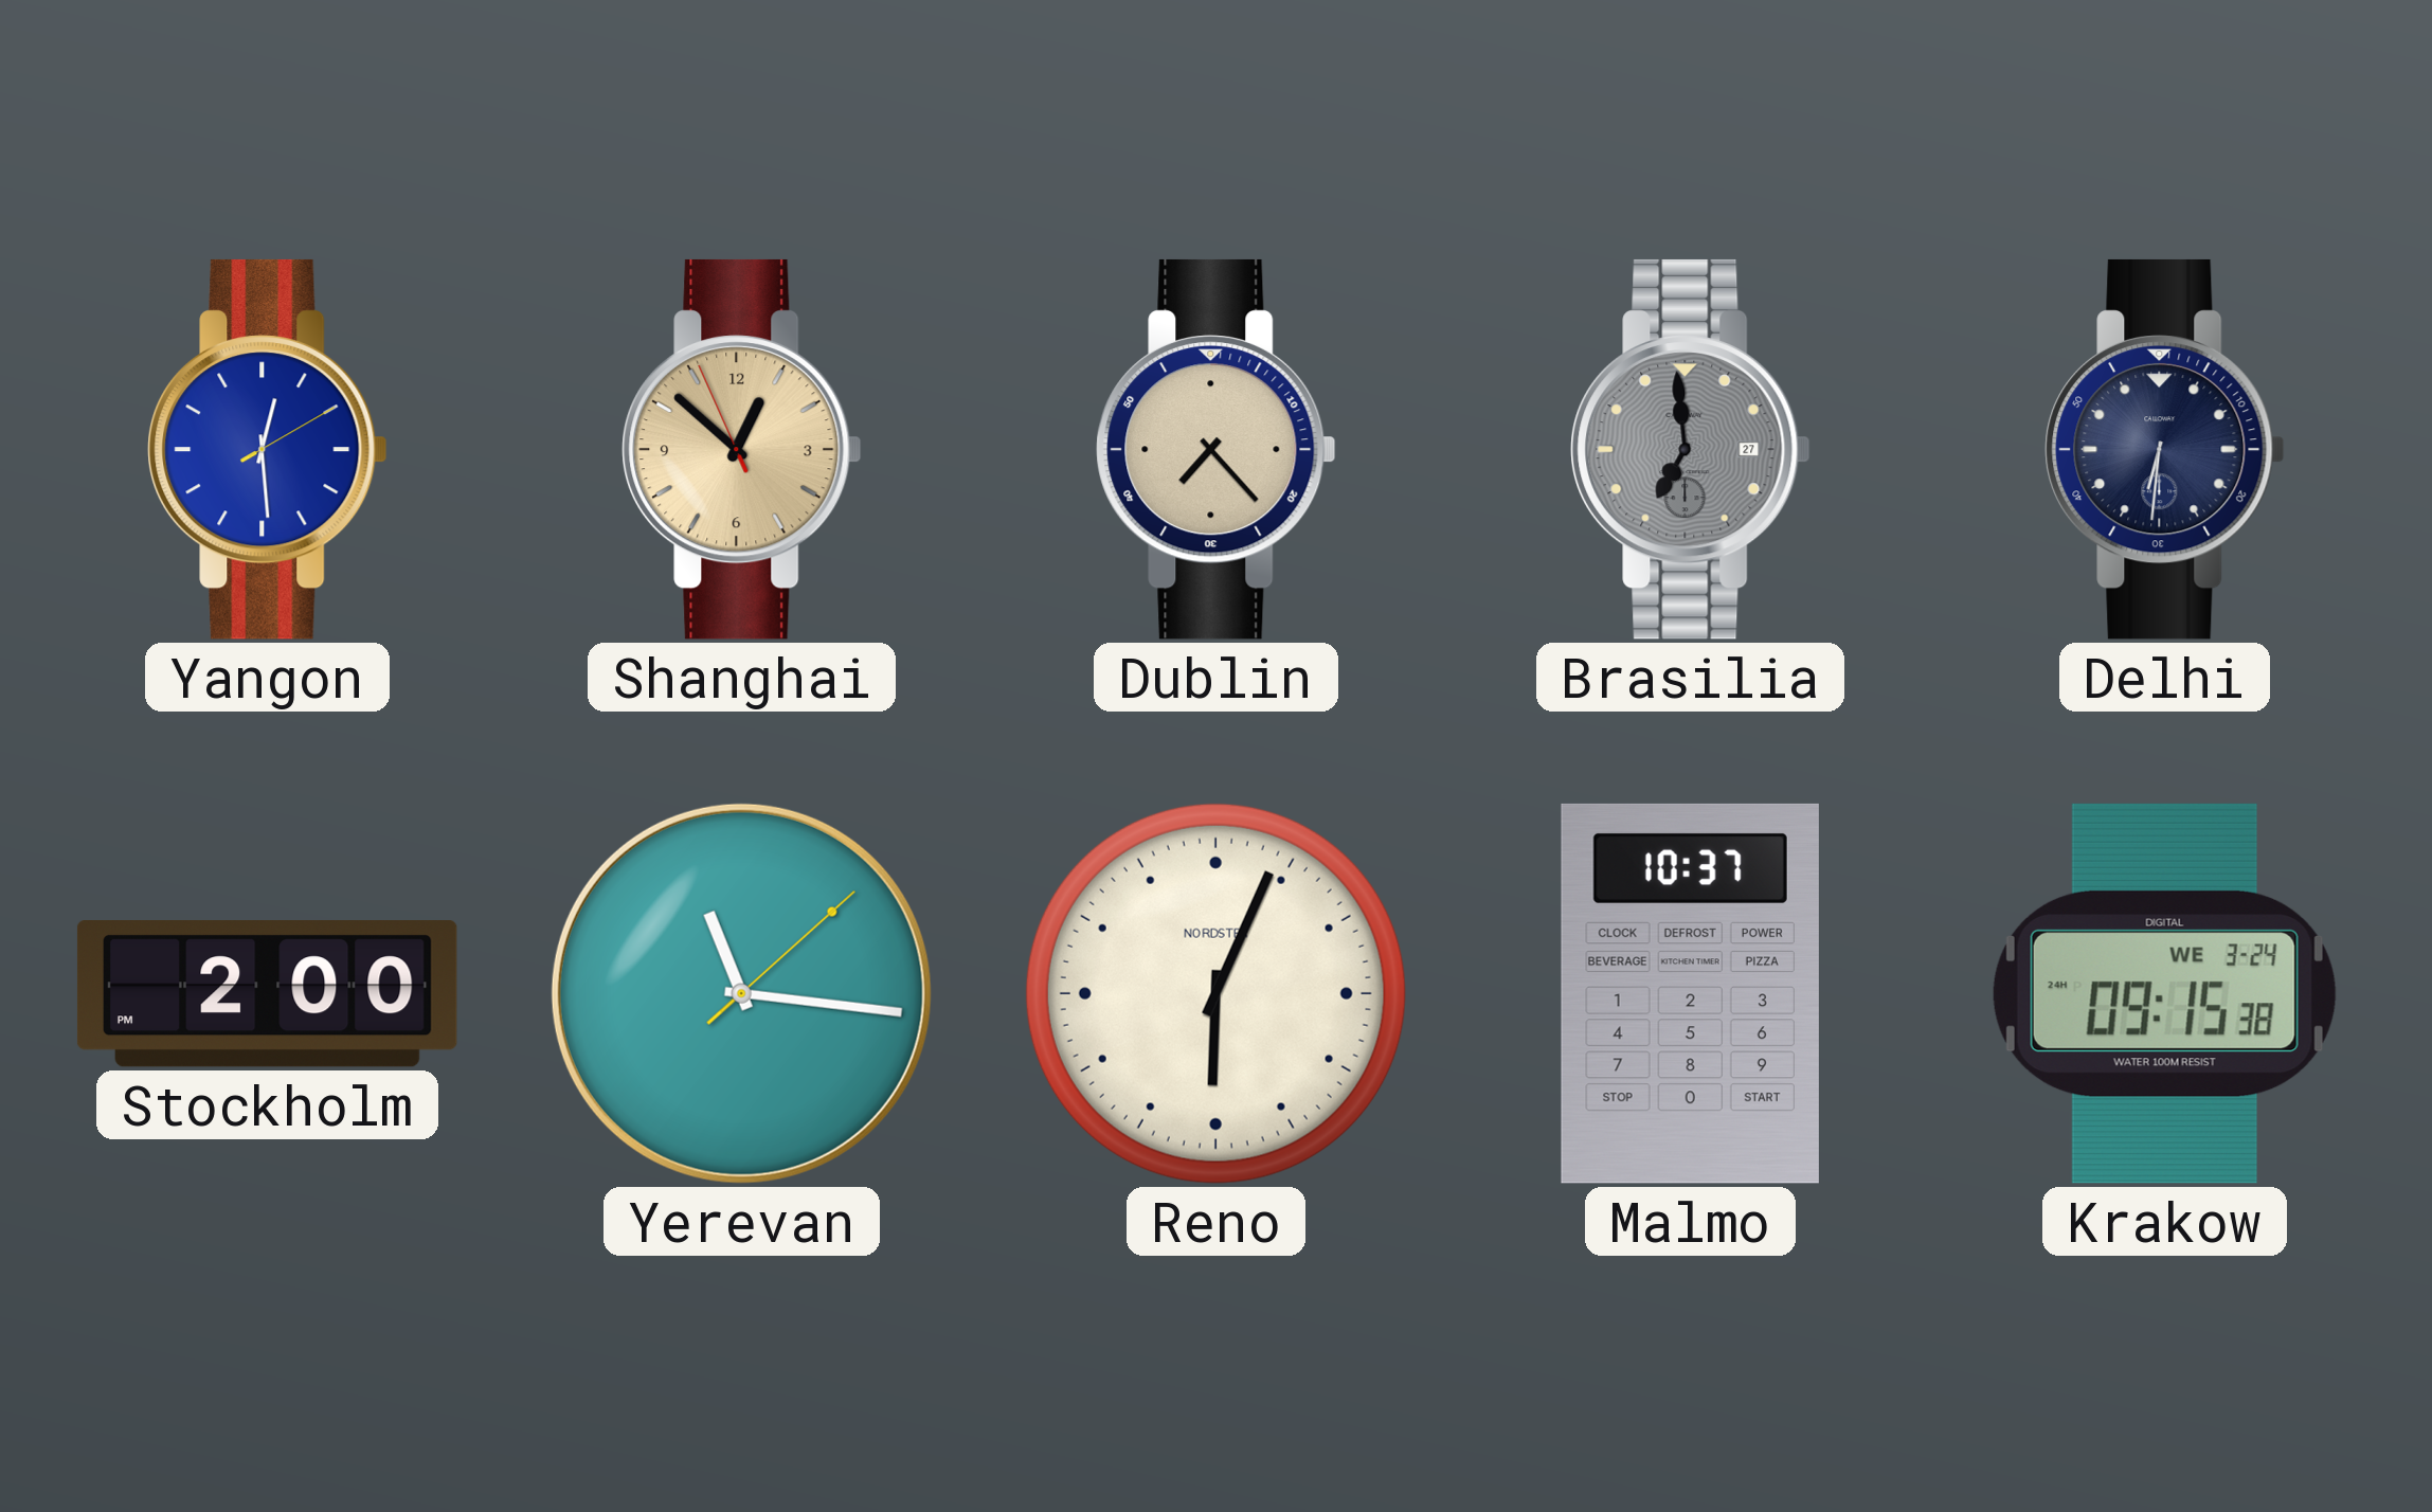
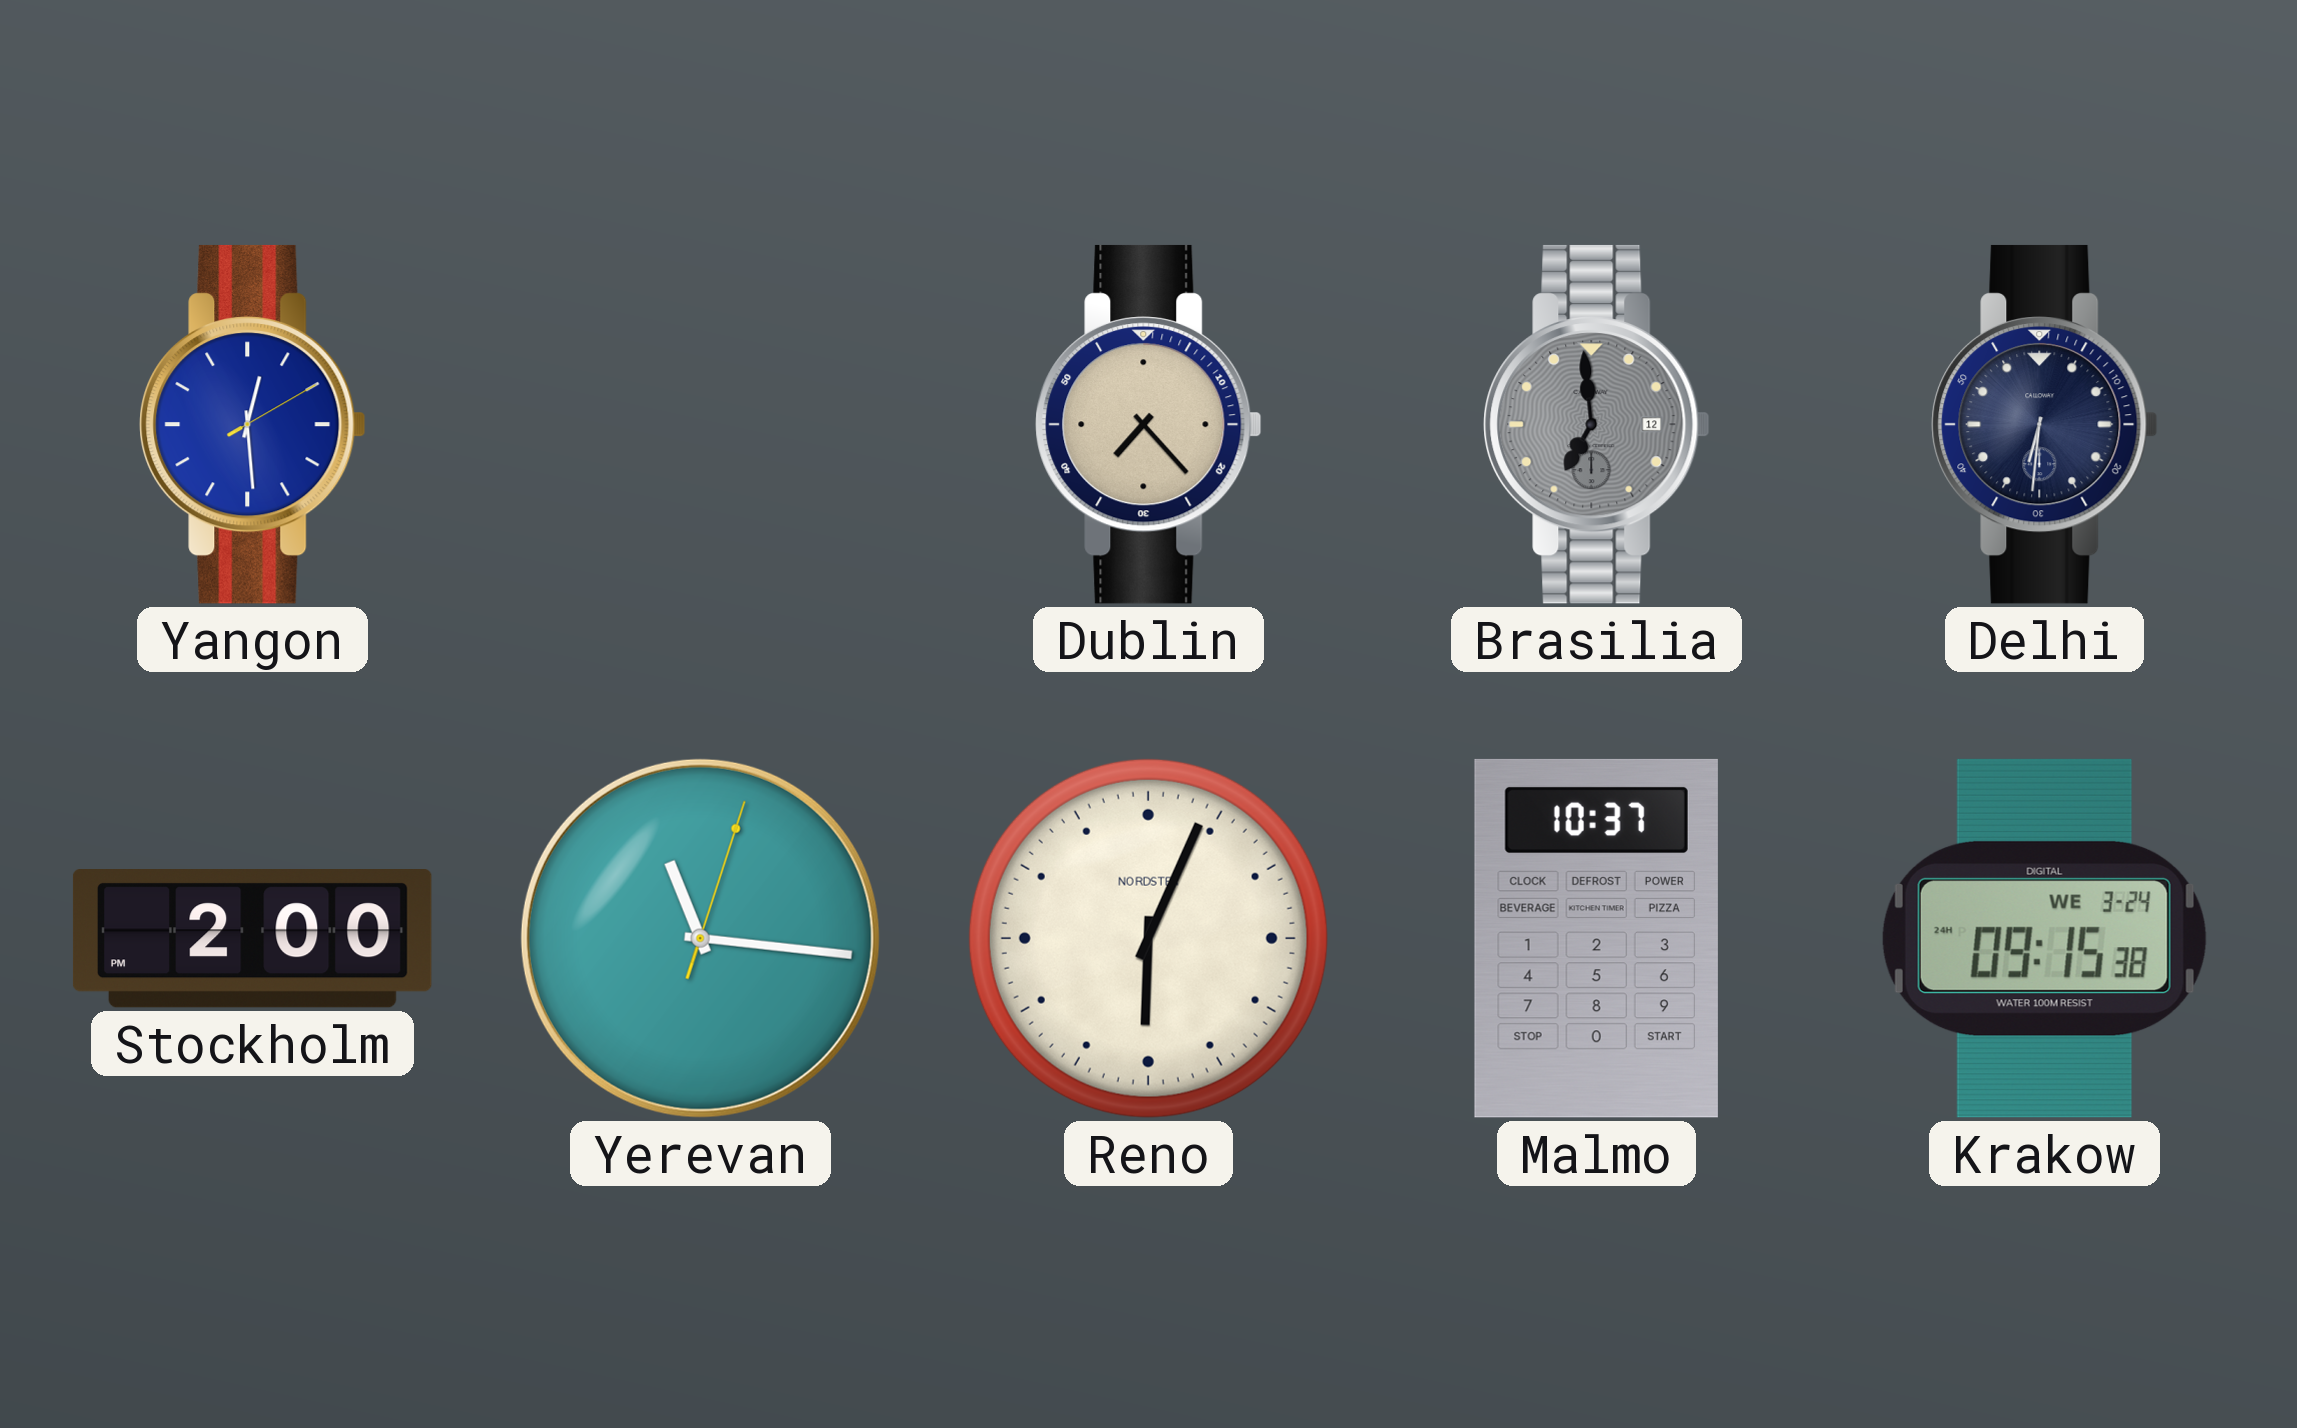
Shanghai: 12:51 -> none
Brasilia date: 27 -> 12
Yerevan: 11:16:08 -> 11:16:03
